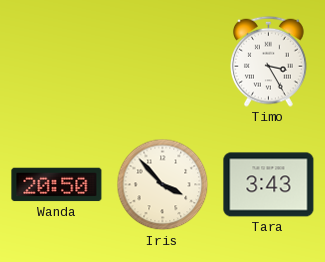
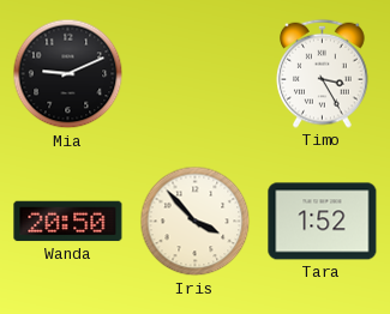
Mia: none -> 9:11
Tara: 3:43 -> 1:52
